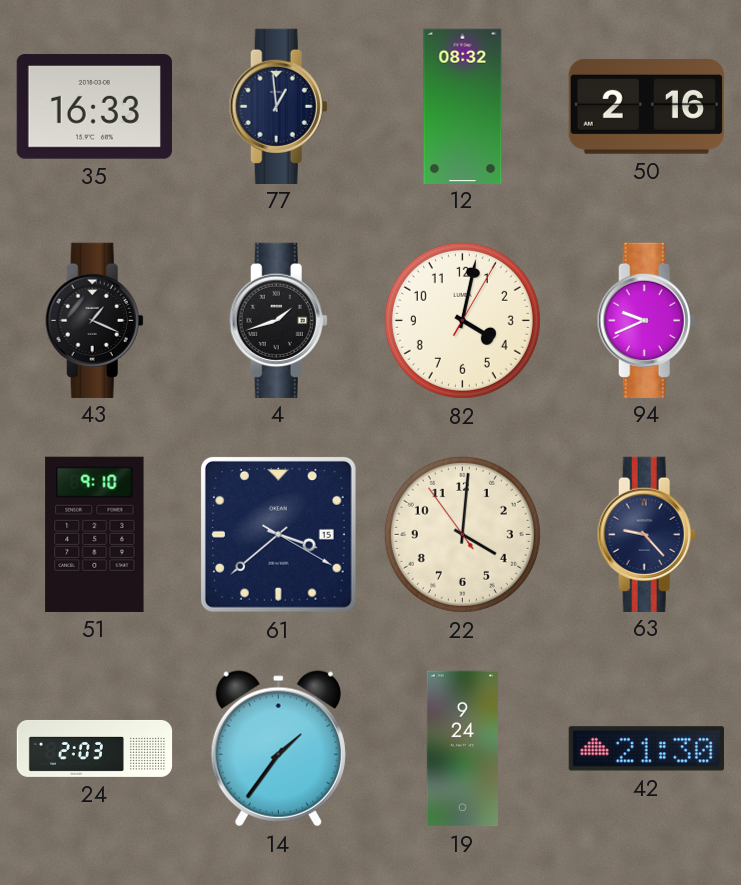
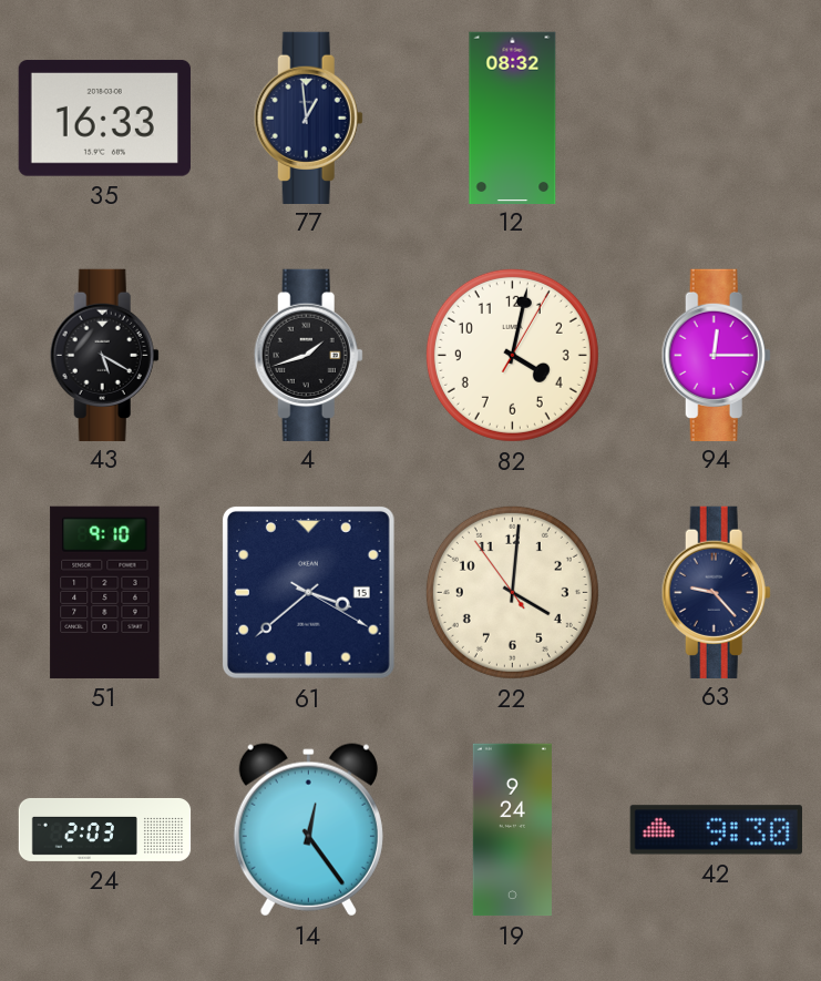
50: 2:16 -> none
43: 1:19 -> 5:20
94: 9:41 -> 12:15
14: 1:36 -> 12:24
42: 21:30 -> 9:30
